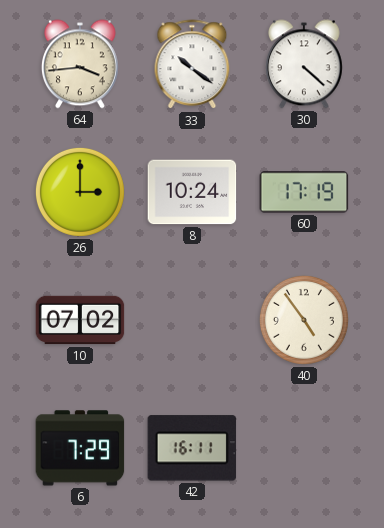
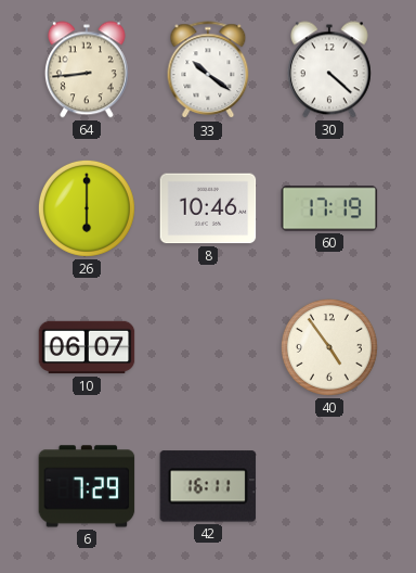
64: 3:44 -> 8:44
26: 3:00 -> 6:00
8: 10:24 -> 10:46
10: 07:02 -> 06:07
